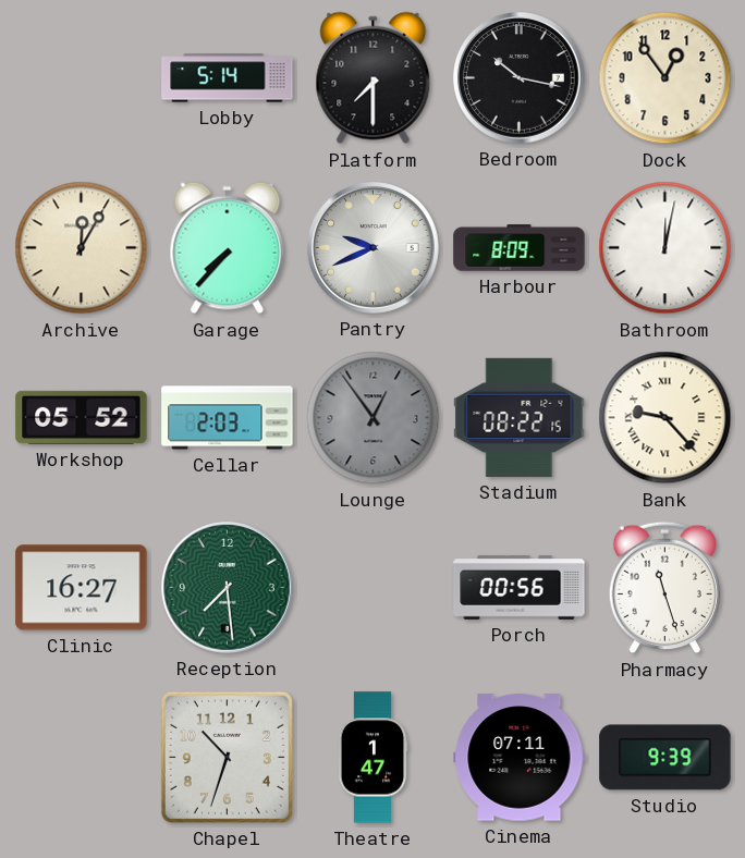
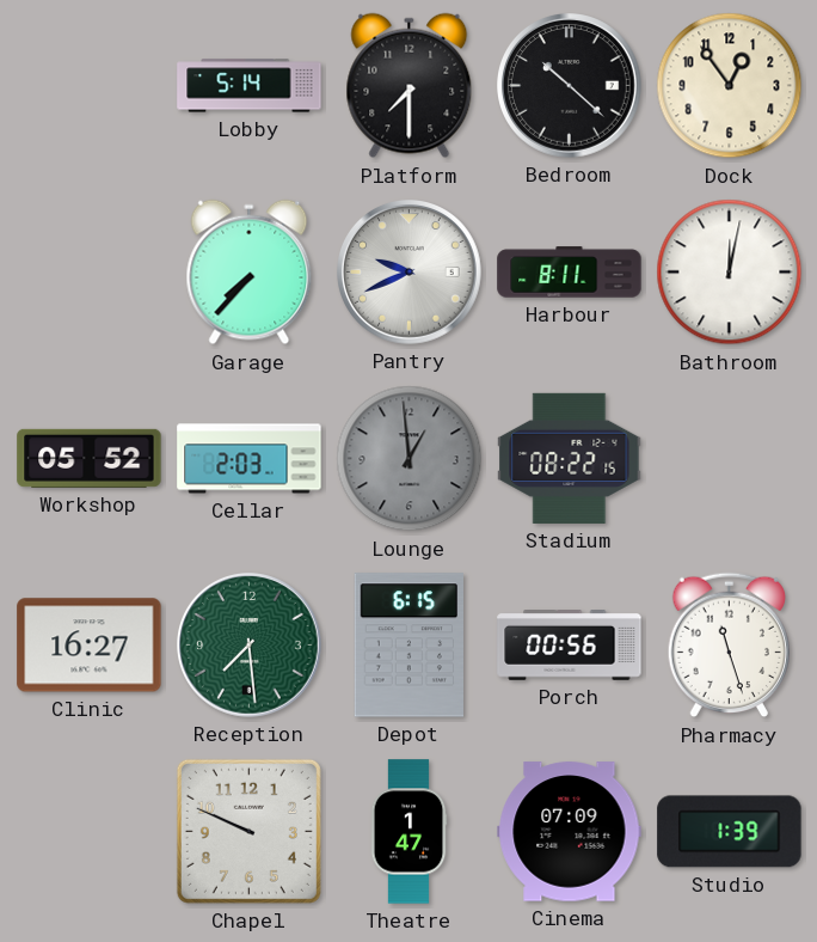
Bedroom: 10:17 -> 10:22
Archive: 12:05 -> none
Harbour: 8:09 -> 8:11
Lounge: 12:54 -> 12:59
Bank: 9:23 -> none
Depot: none -> 6:15
Chapel: 10:33 -> 9:49
Cinema: 07:11 -> 07:09
Studio: 9:39 -> 1:39
